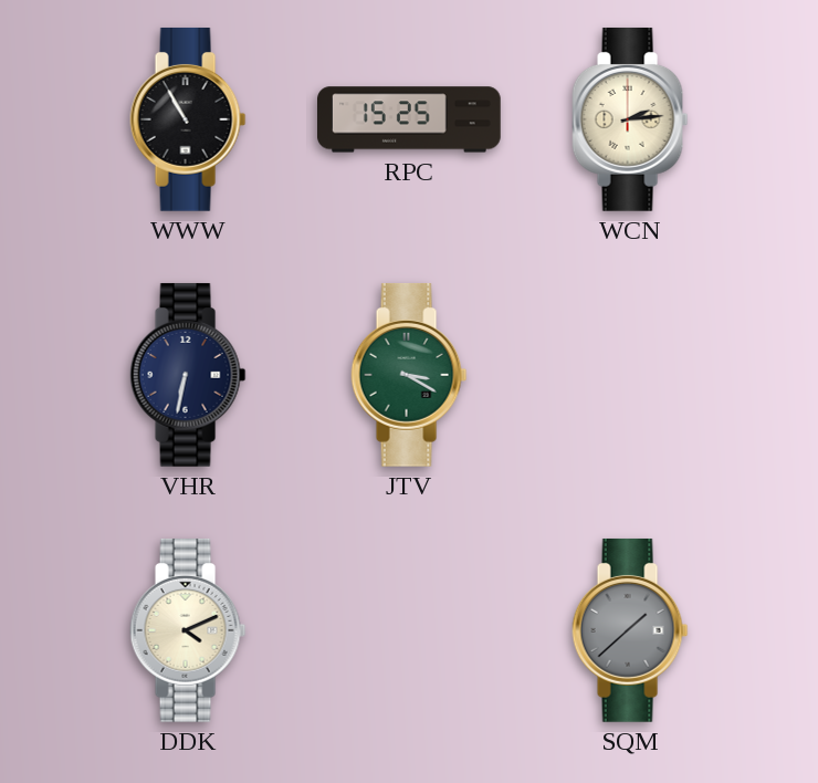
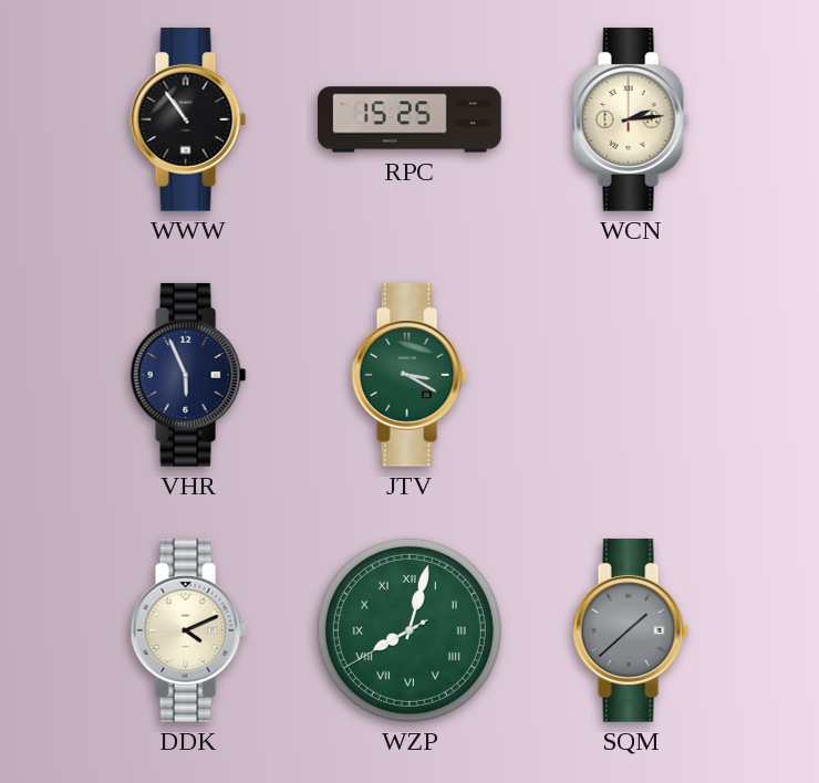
WWW: 10:55 -> 10:54
VHR: 6:32 -> 5:56
WZP: none -> 8:02
